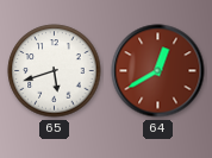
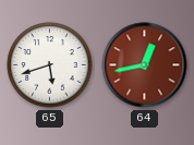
64: 12:40 -> 12:43
